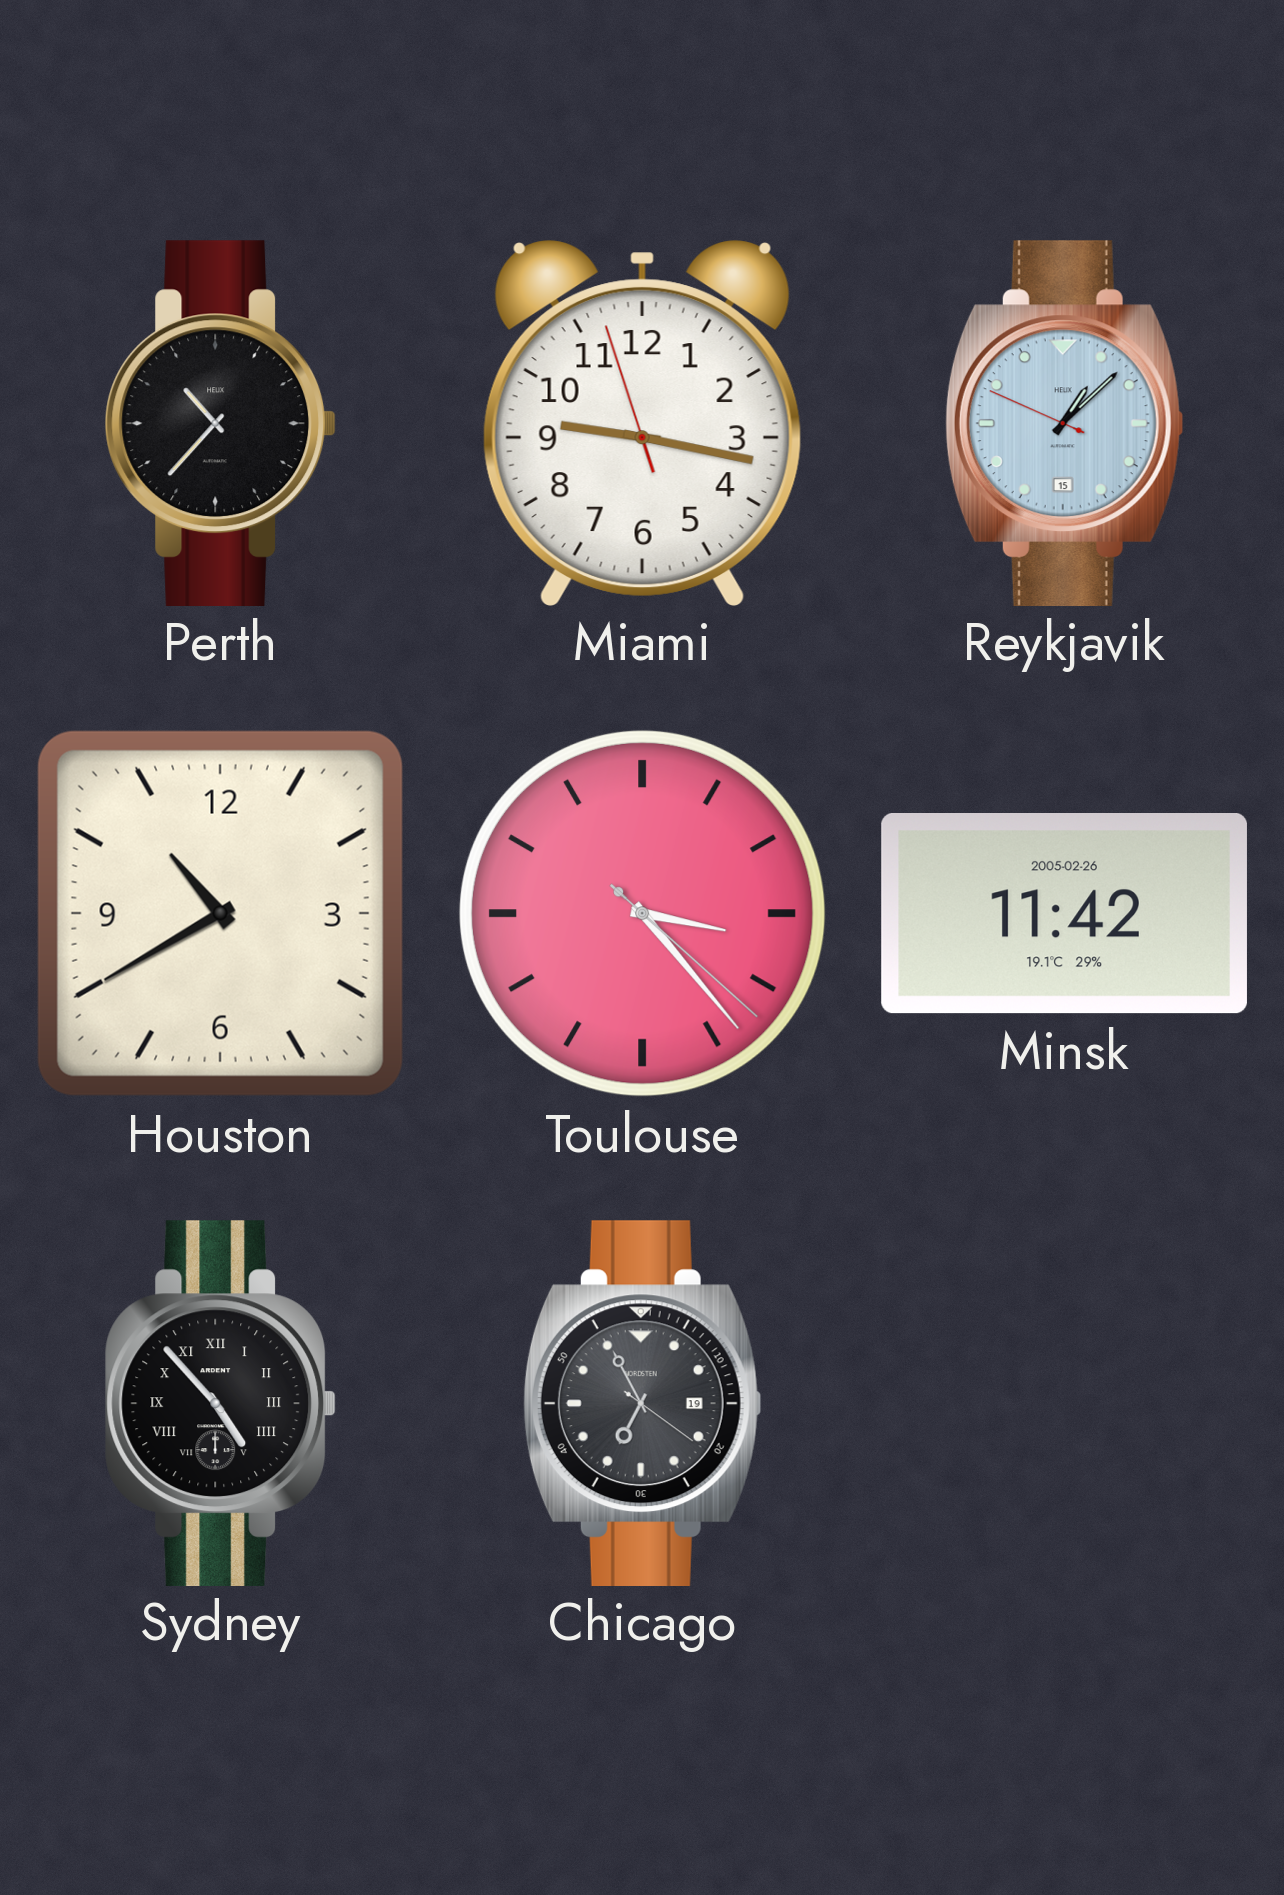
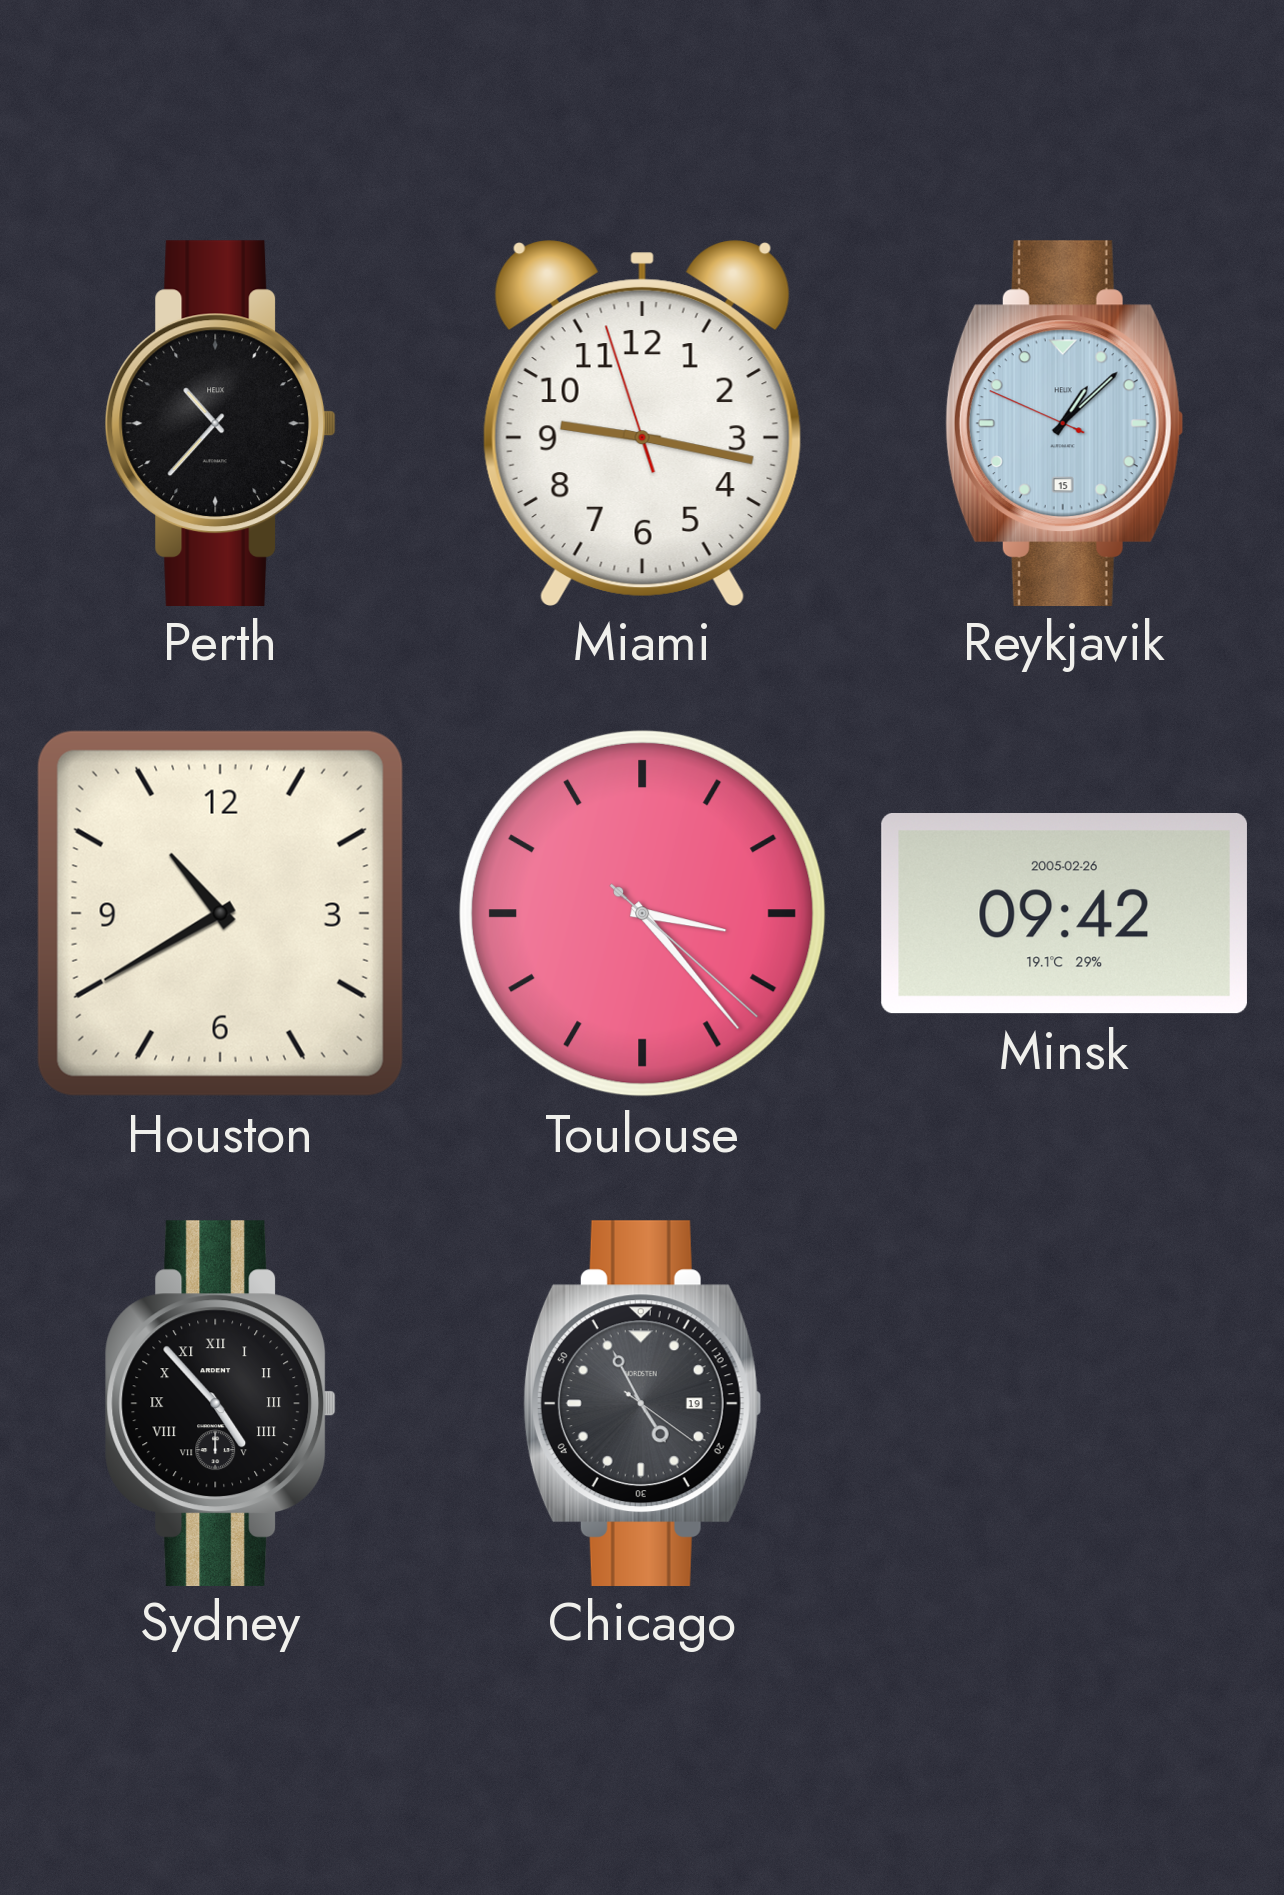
Minsk: 11:42 -> 09:42
Chicago: 6:55 -> 4:55
